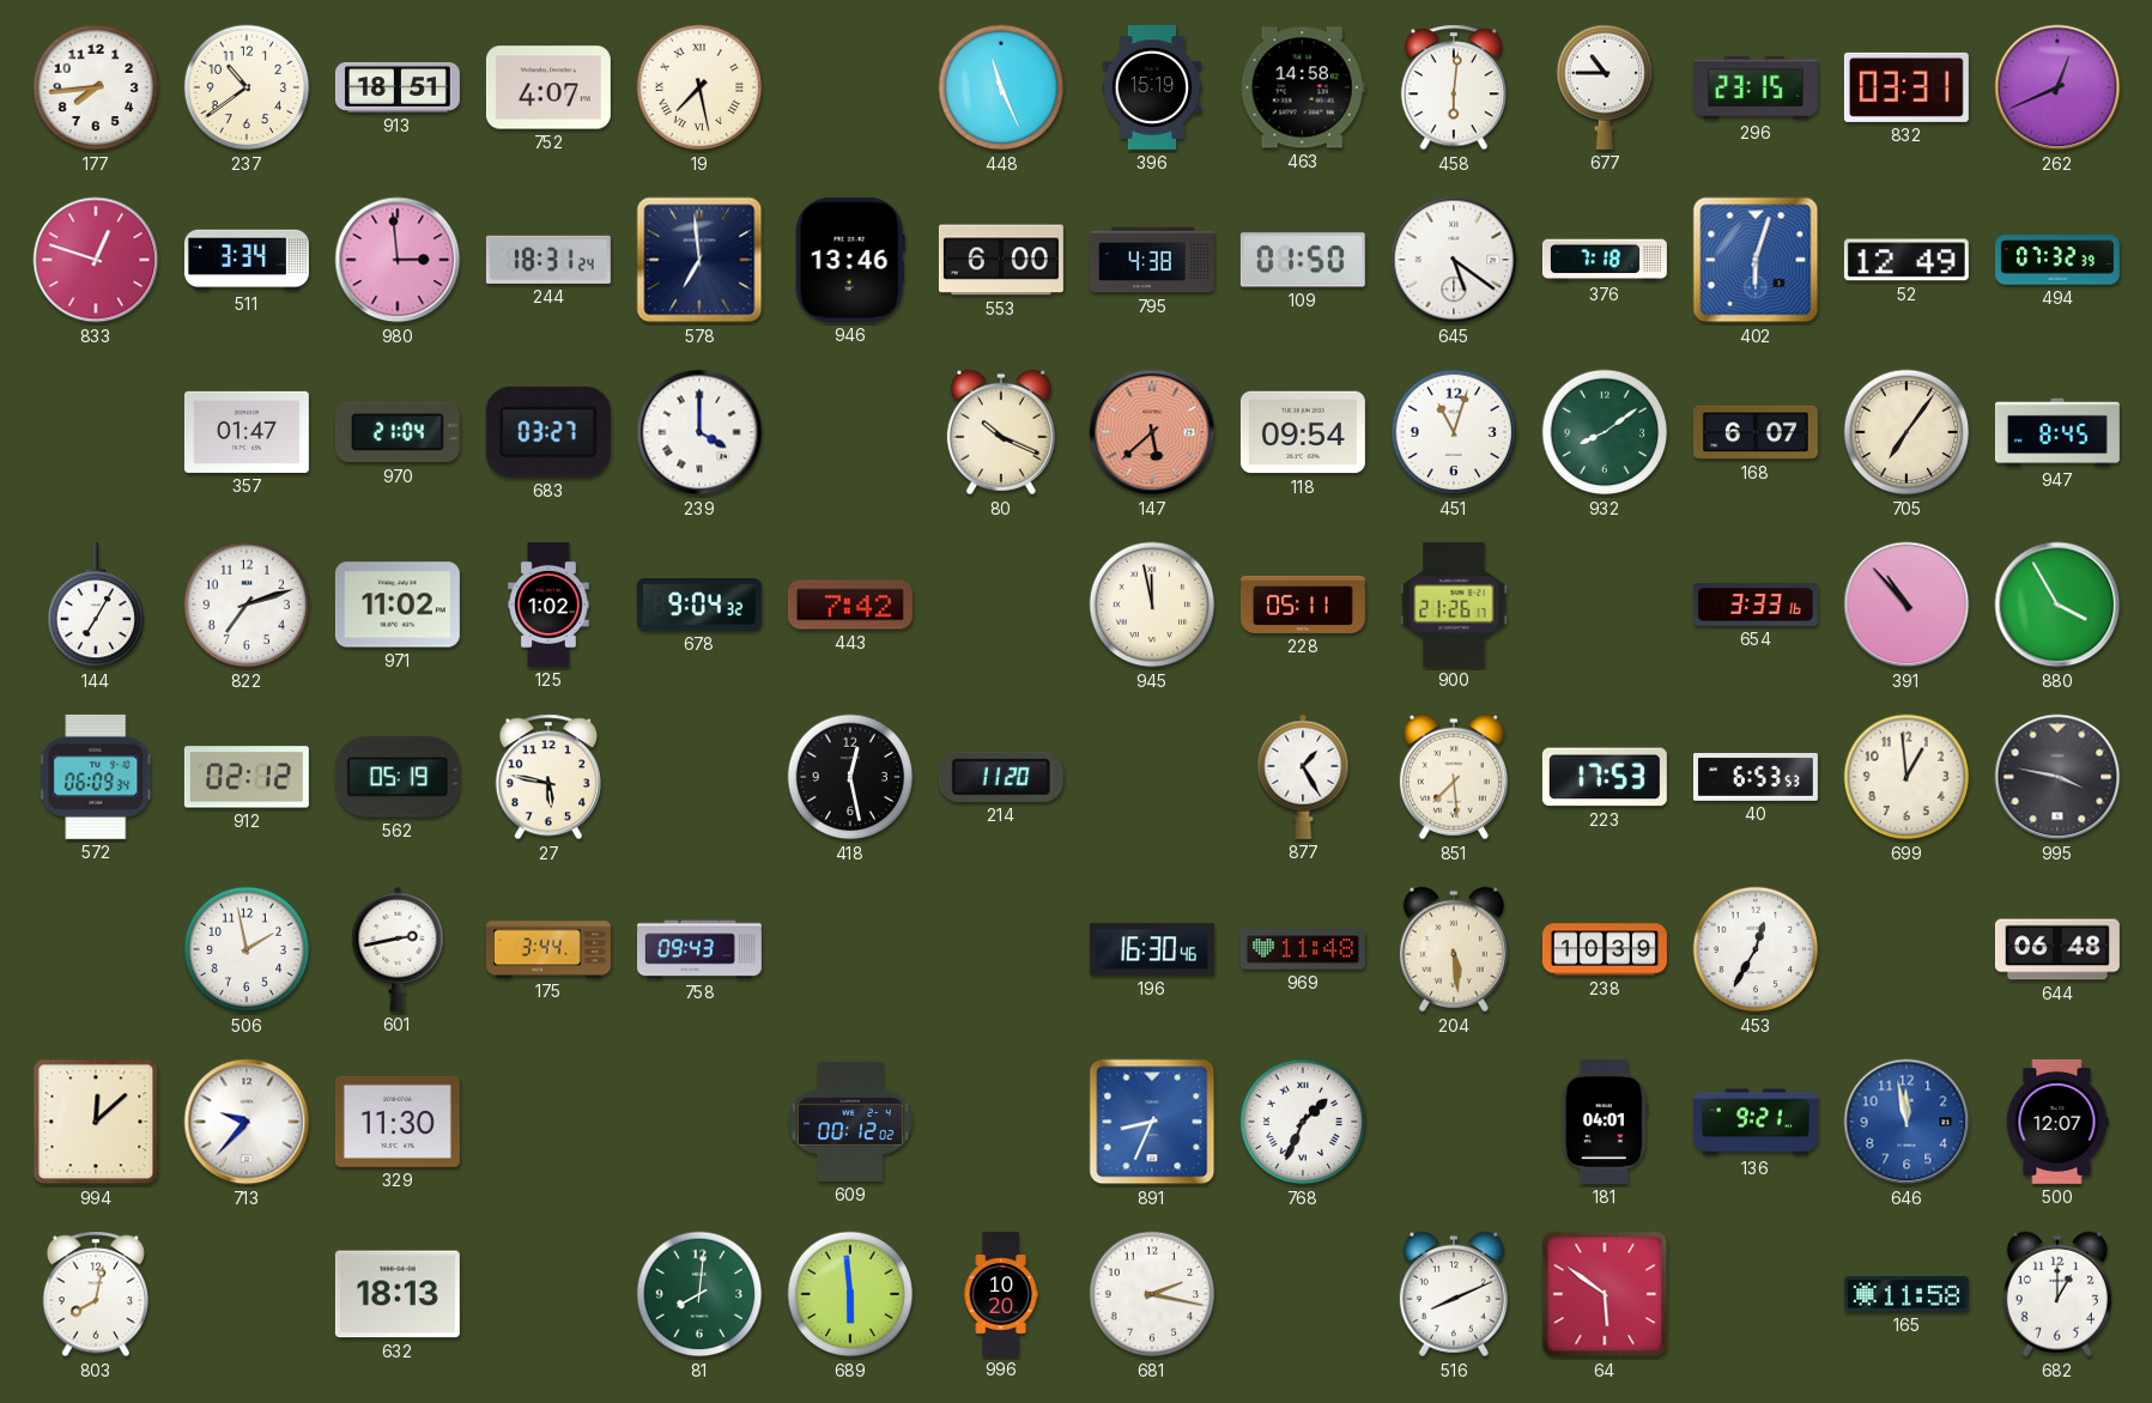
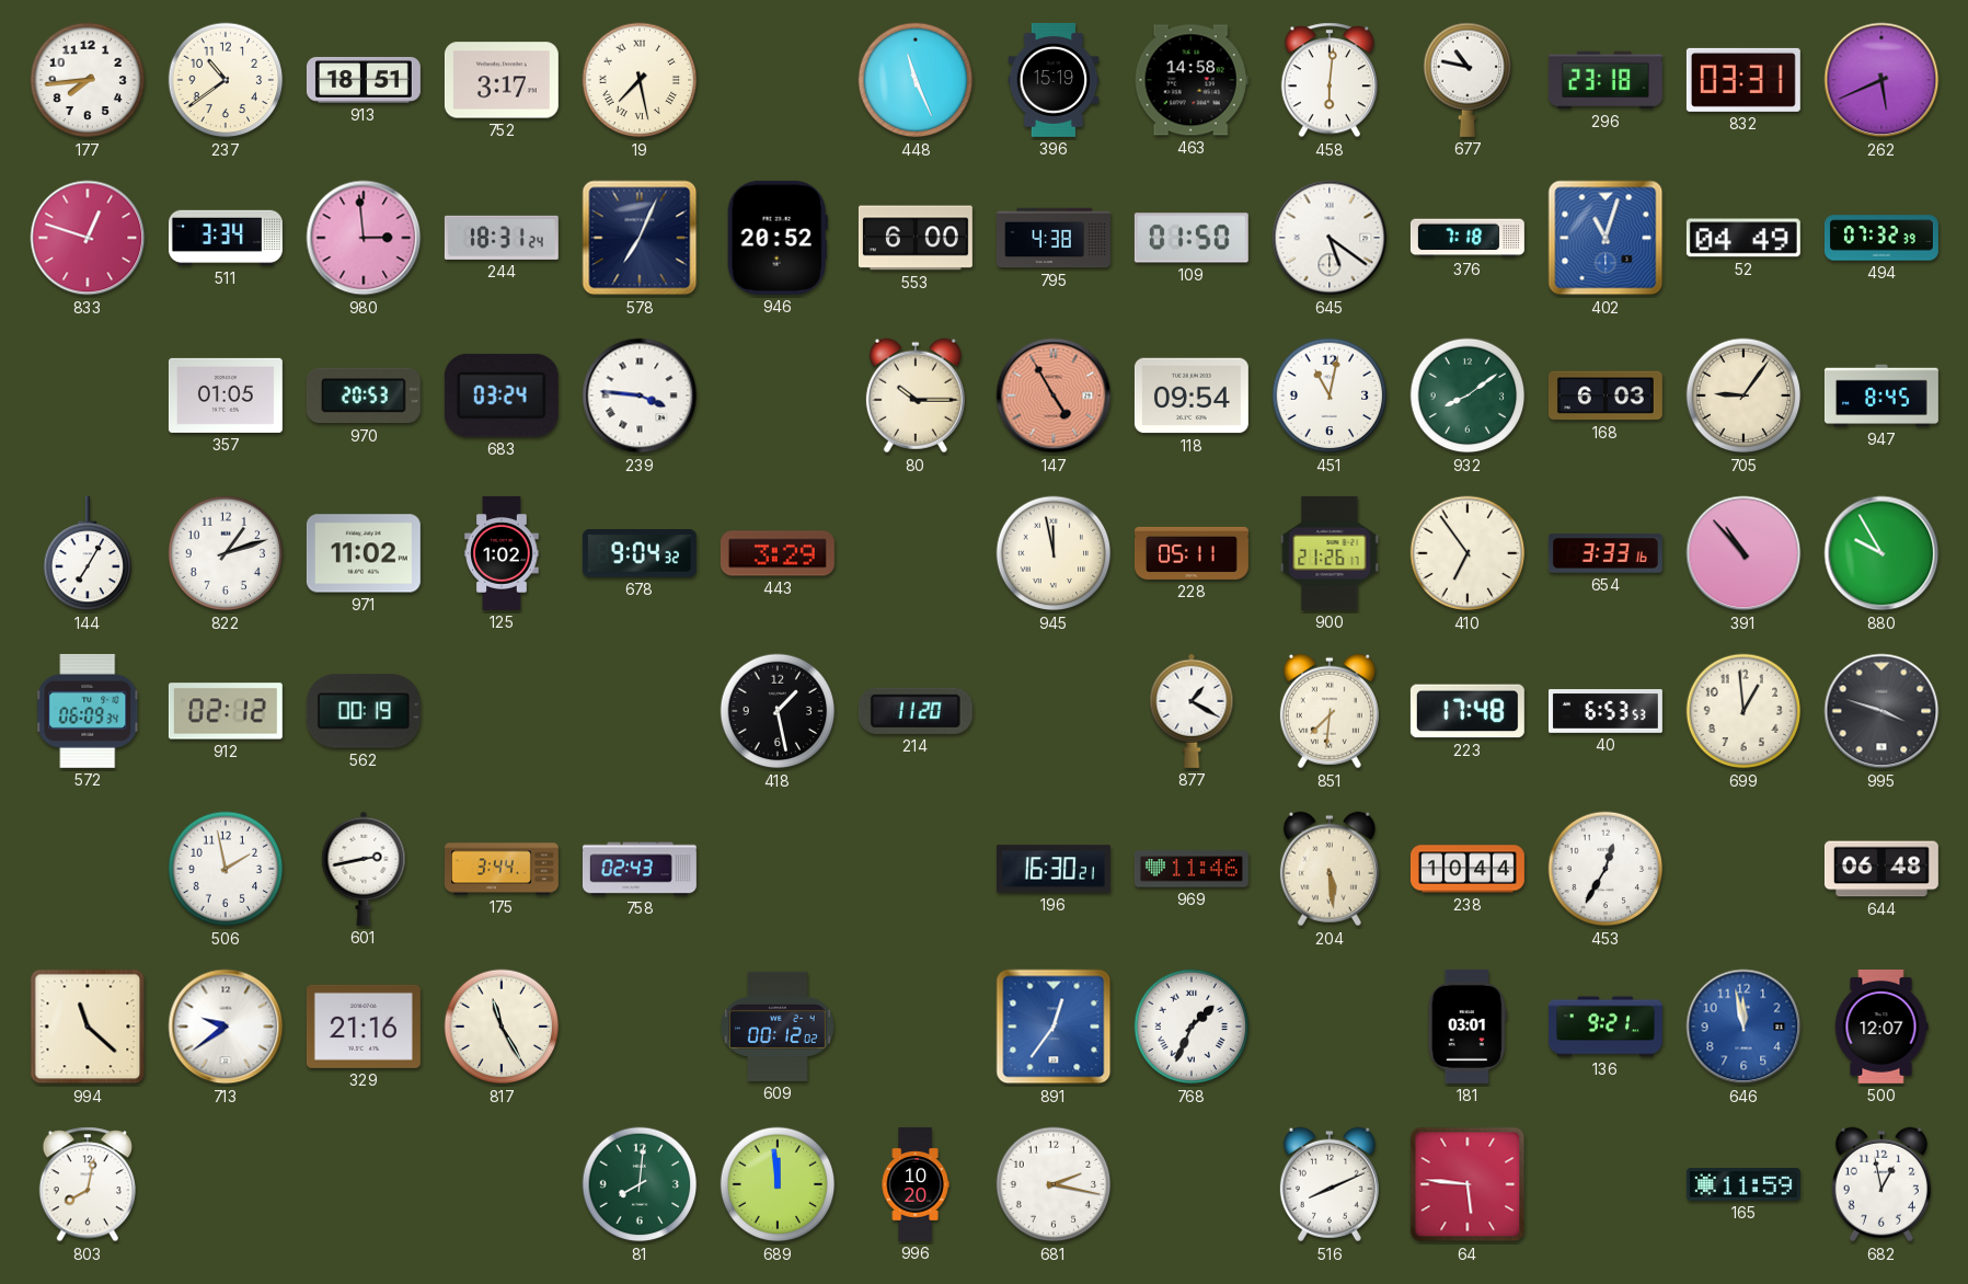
752: 4:07 -> 3:17
677: 10:45 -> 10:47
296: 23:15 -> 23:18
262: 12:41 -> 5:41
578: 6:59 -> 7:04
946: 13:46 -> 20:52
402: 6:03 -> 11:03
52: 12:49 -> 04:49
357: 01:47 -> 01:05
970: 21:04 -> 20:53
683: 03:27 -> 03:24
239: 4:00 -> 3:46
80: 10:19 -> 10:15
147: 5:38 -> 4:55
451: 11:03 -> 11:02
168: 6:07 -> 6:03
705: 7:06 -> 9:06
822: 7:12 -> 1:12
443: 7:42 -> 3:29
410: none -> 6:54
880: 3:55 -> 9:55
562: 05:19 -> 00:19
27: 5:47 -> none
418: 12:28 -> 1:28
877: 1:25 -> 1:20
851: 7:29 -> 7:31
223: 17:53 -> 17:48
995: 3:47 -> 3:48
758: 09:43 -> 02:43
196: 16:30:46 -> 16:30:21
969: 11:48 -> 11:46
238: 10:39 -> 10:44
994: 12:08 -> 11:22
713: 9:37 -> 9:39
329: 11:30 -> 21:16
817: none -> 11:25
891: 8:34 -> 12:36
181: 04:01 -> 03:01
632: 18:13 -> none
689: 5:59 -> 11:59
64: 5:51 -> 5:46
165: 11:58 -> 11:59
682: 1:00 -> 12:58
